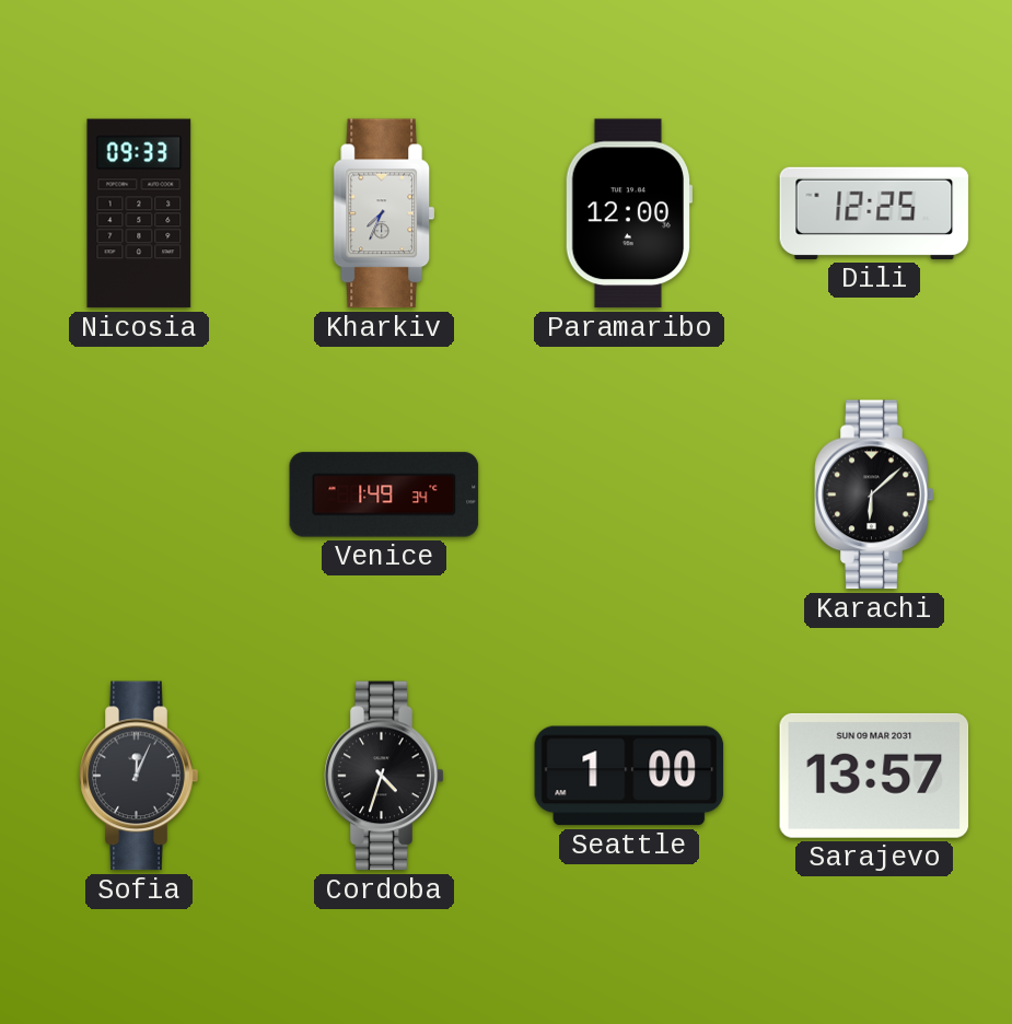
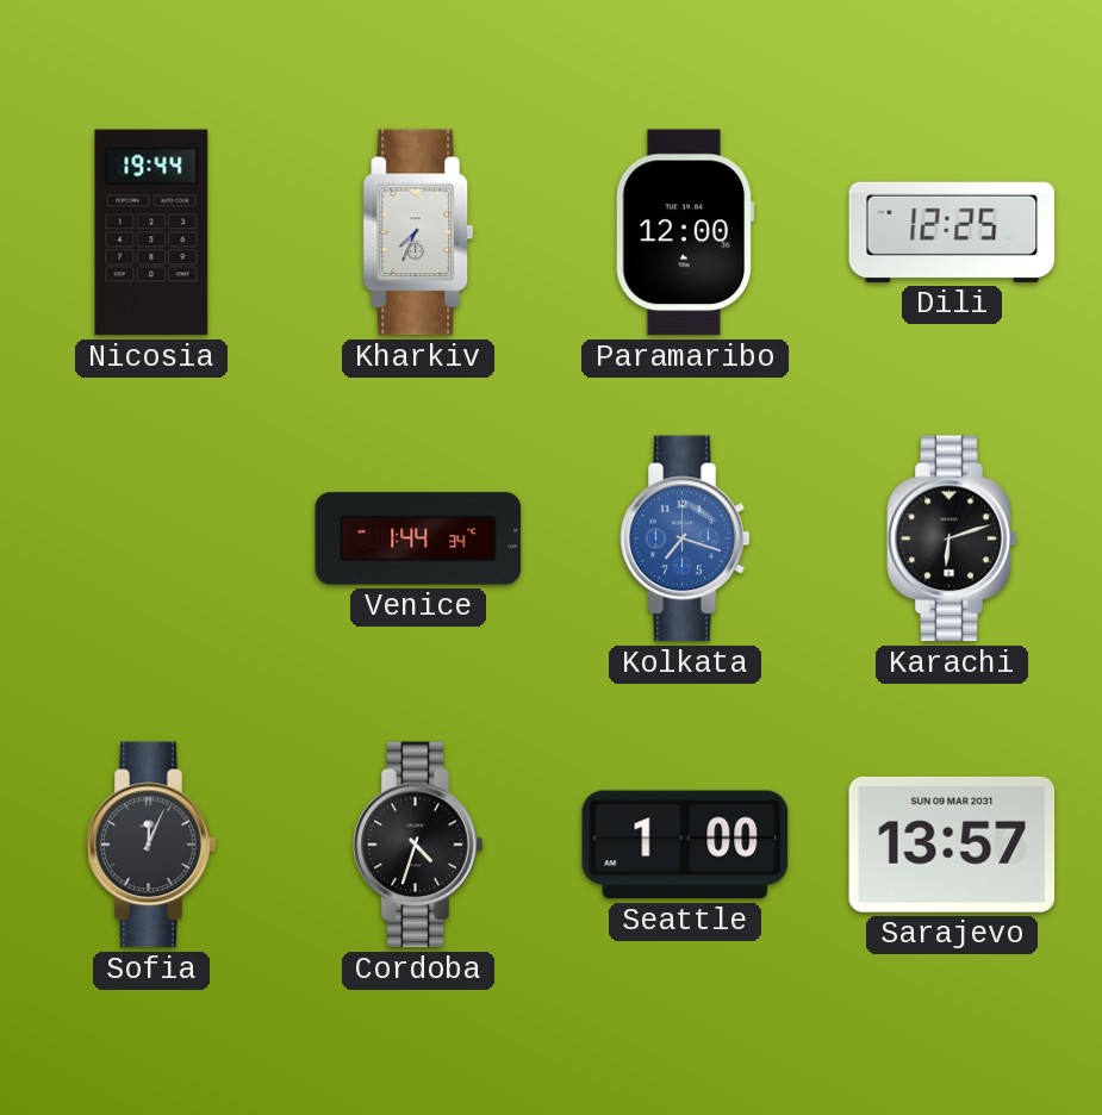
Nicosia: 09:33 -> 19:44
Venice: 1:49 -> 1:44
Kolkata: none -> 7:18
Karachi: 6:08 -> 6:12
